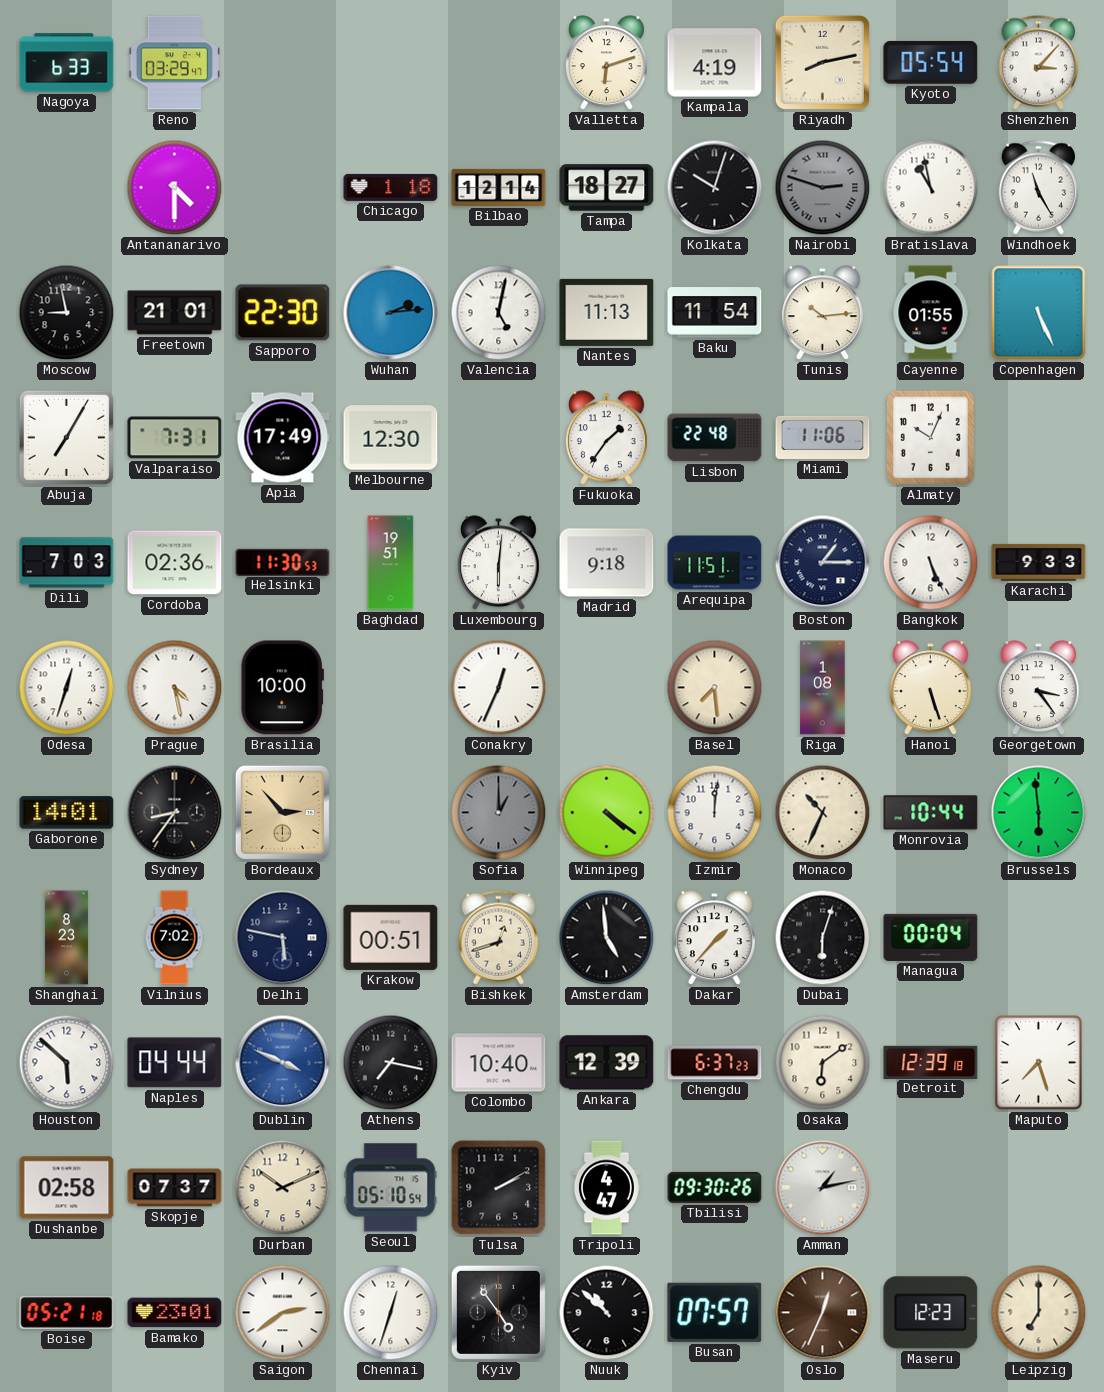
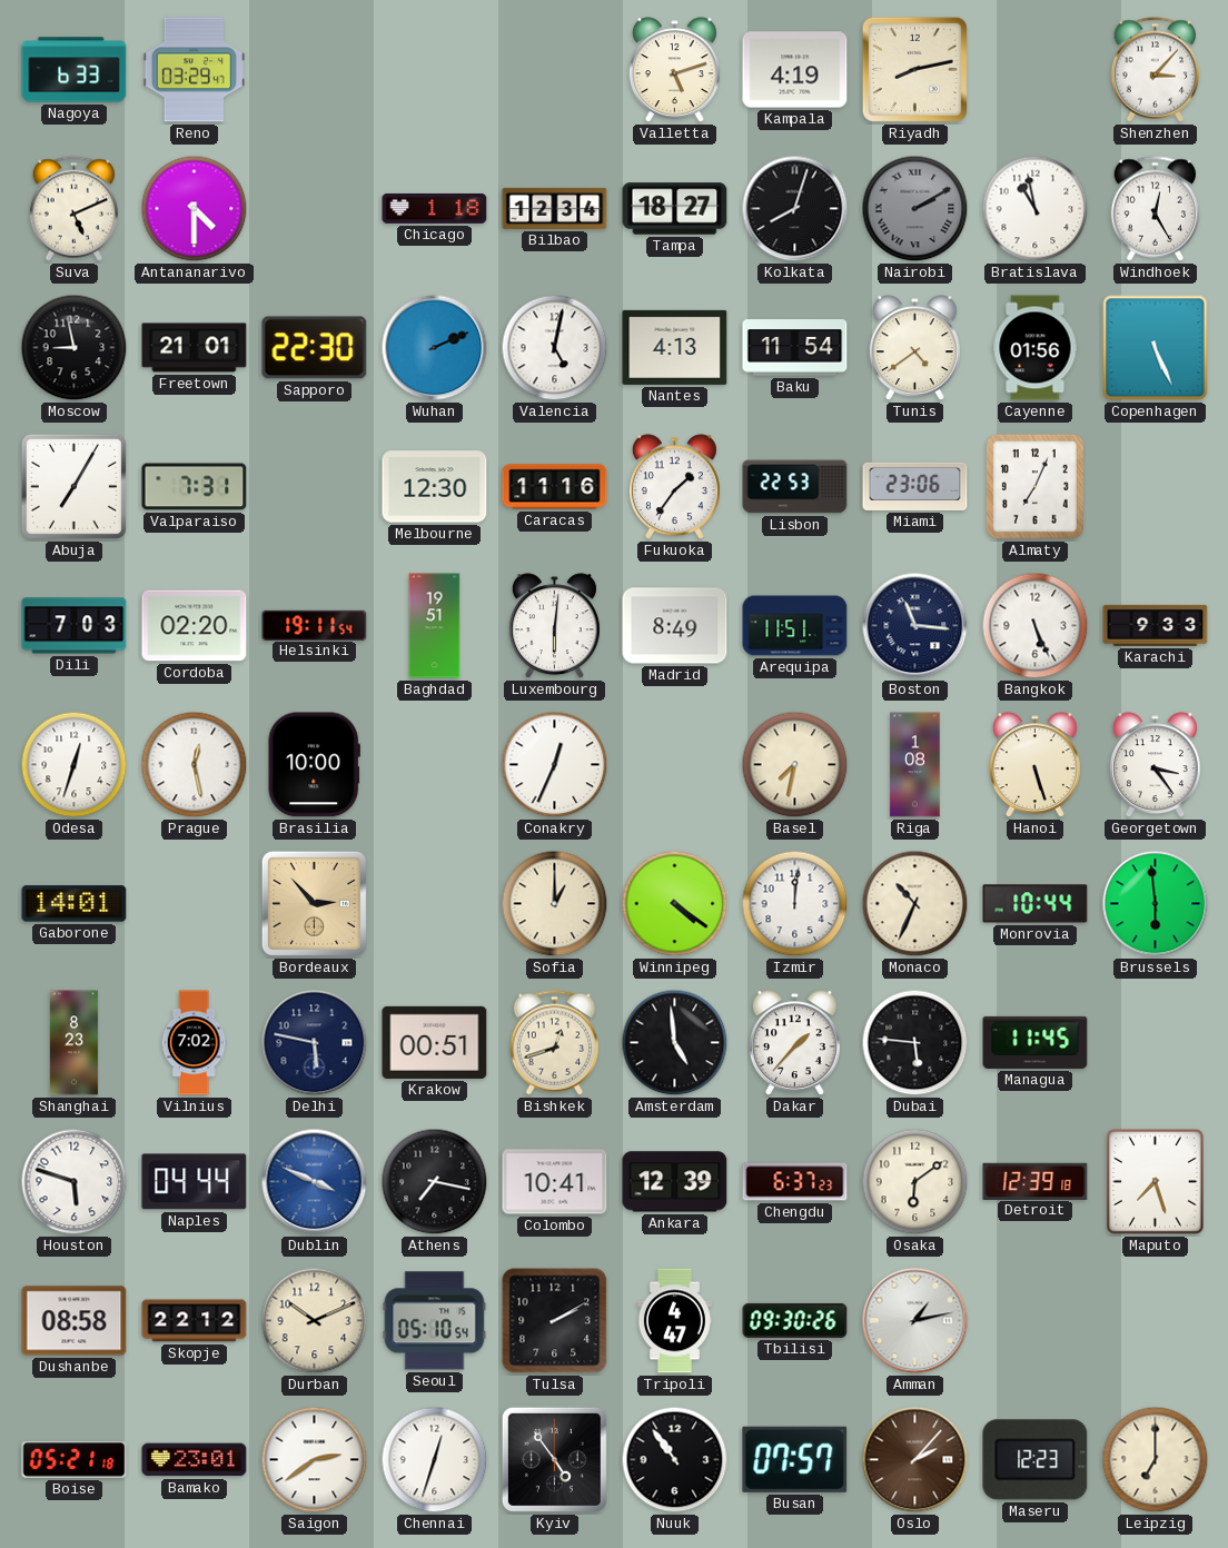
Valletta: 6:12 -> 5:12
Kyoto: 05:54 -> none
Suva: none -> 5:11
Bilbao: 12:14 -> 12:34
Kolkata: 10:03 -> 8:03
Nairobi: 2:48 -> 2:10
Windhoek: 11:25 -> 12:25
Wuhan: 2:14 -> 2:11
Nantes: 11:13 -> 4:13
Tunis: 10:14 -> 4:39
Cayenne: 01:55 -> 01:56
Apia: 17:49 -> none
Caracas: none -> 11:16
Lisbon: 22:48 -> 22:53
Miami: 11:06 -> 23:06
Almaty: 10:04 -> 7:04
Cordoba: 02:36 -> 02:20
Helsinki: 11:30 -> 19:11
Madrid: 9:18 -> 8:49
Boston: 1:15 -> 11:16
Prague: 4:28 -> 12:28
Basel: 7:29 -> 7:32
Sydney: 8:36 -> none
Sofia dial: grey -> cream
Dubai: 6:03 -> 5:46
Managua: 00:04 -> 11:45
Houston: 5:52 -> 5:48
Colombo: 10:40 -> 10:41
Dushanbe: 02:58 -> 08:58
Skopje: 07:37 -> 22:12
Nuuk: 10:52 -> 10:54
Oslo: 12:34 -> 2:07
